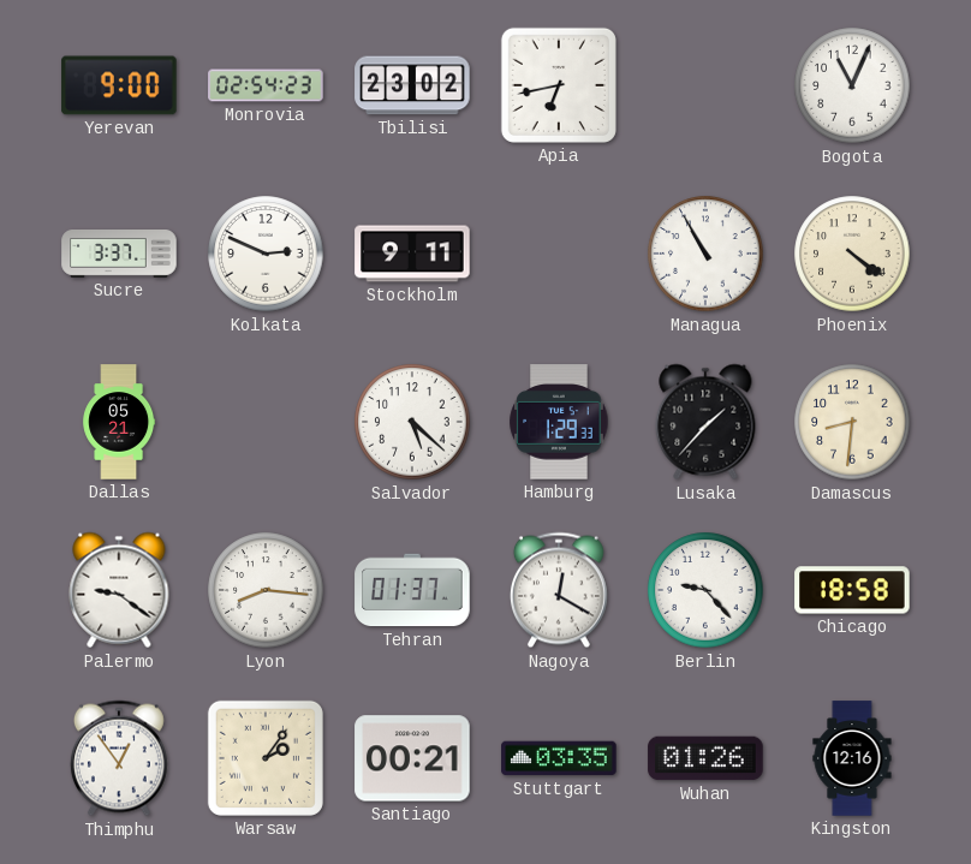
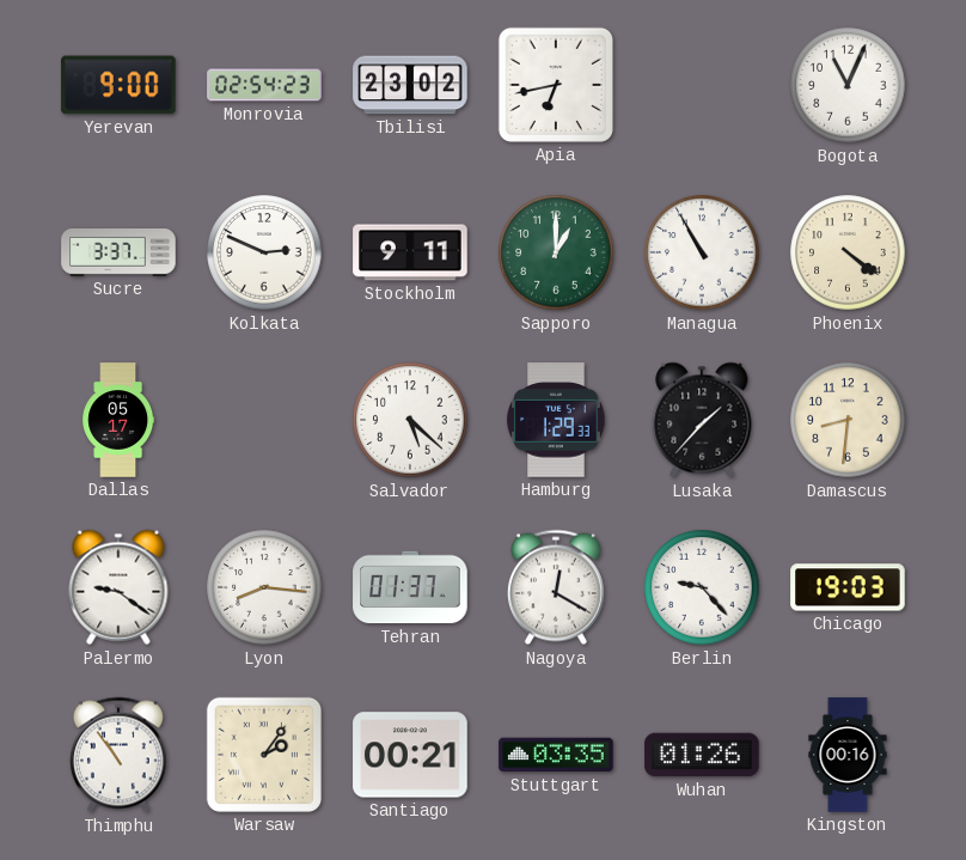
Sapporo: none -> 1:00
Dallas: 05:21 -> 05:17
Chicago: 18:58 -> 19:03
Thimphu: 12:54 -> 10:54
Kingston: 12:16 -> 00:16
